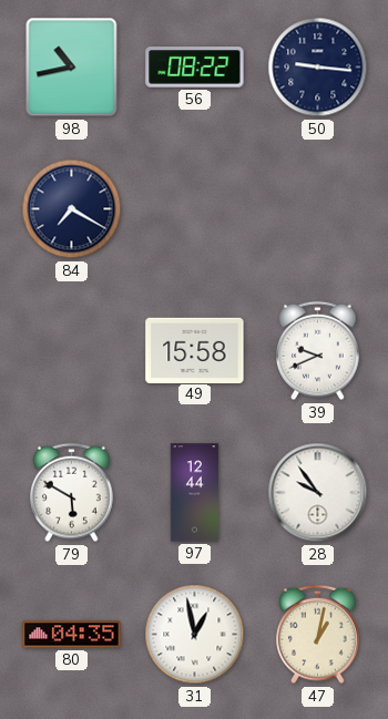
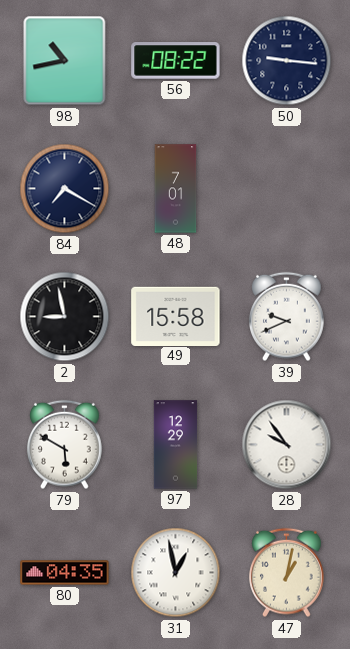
48: none -> 7:01
2: none -> 8:58
97: 12:44 -> 12:29
